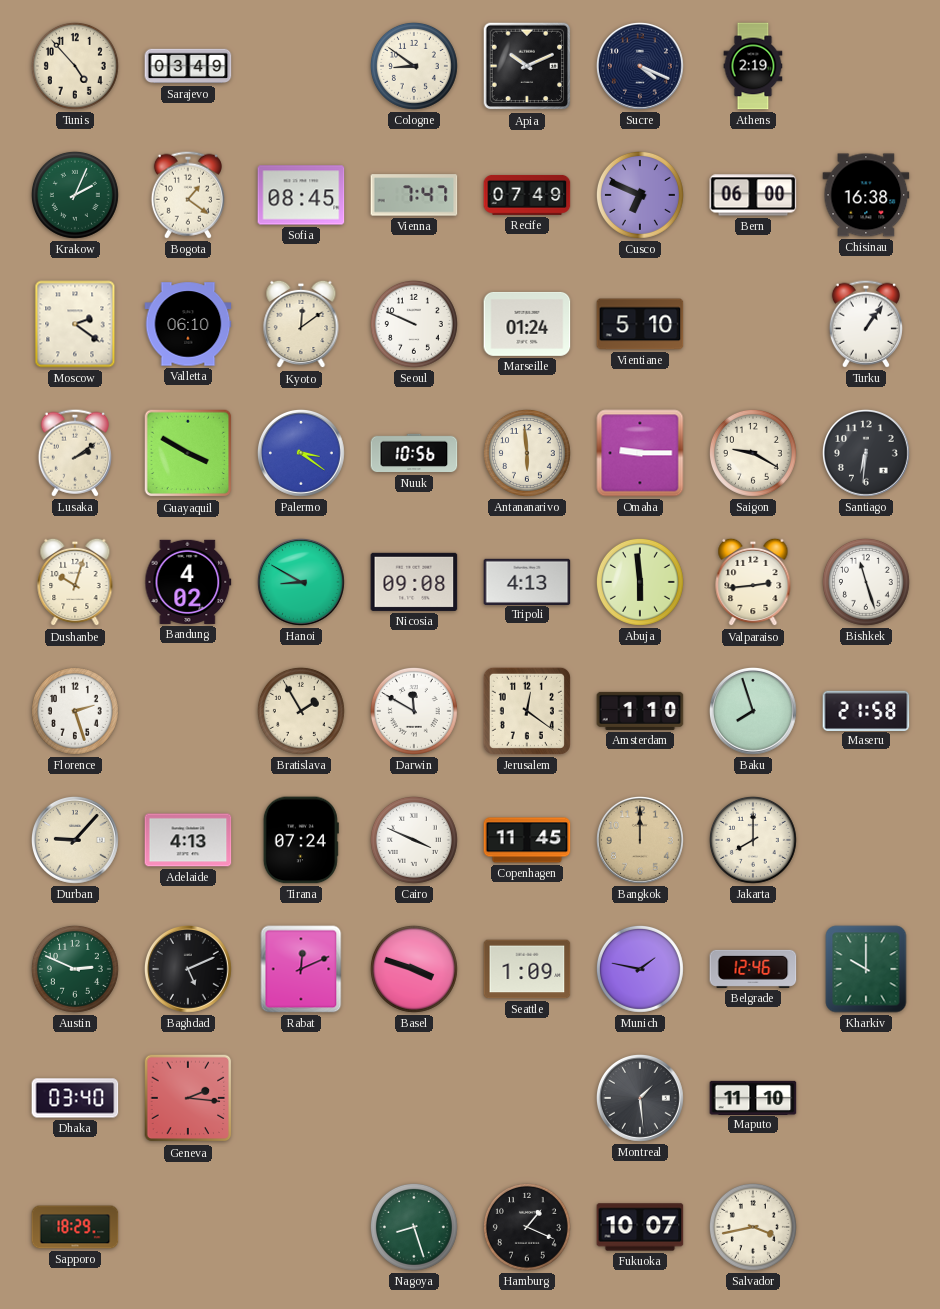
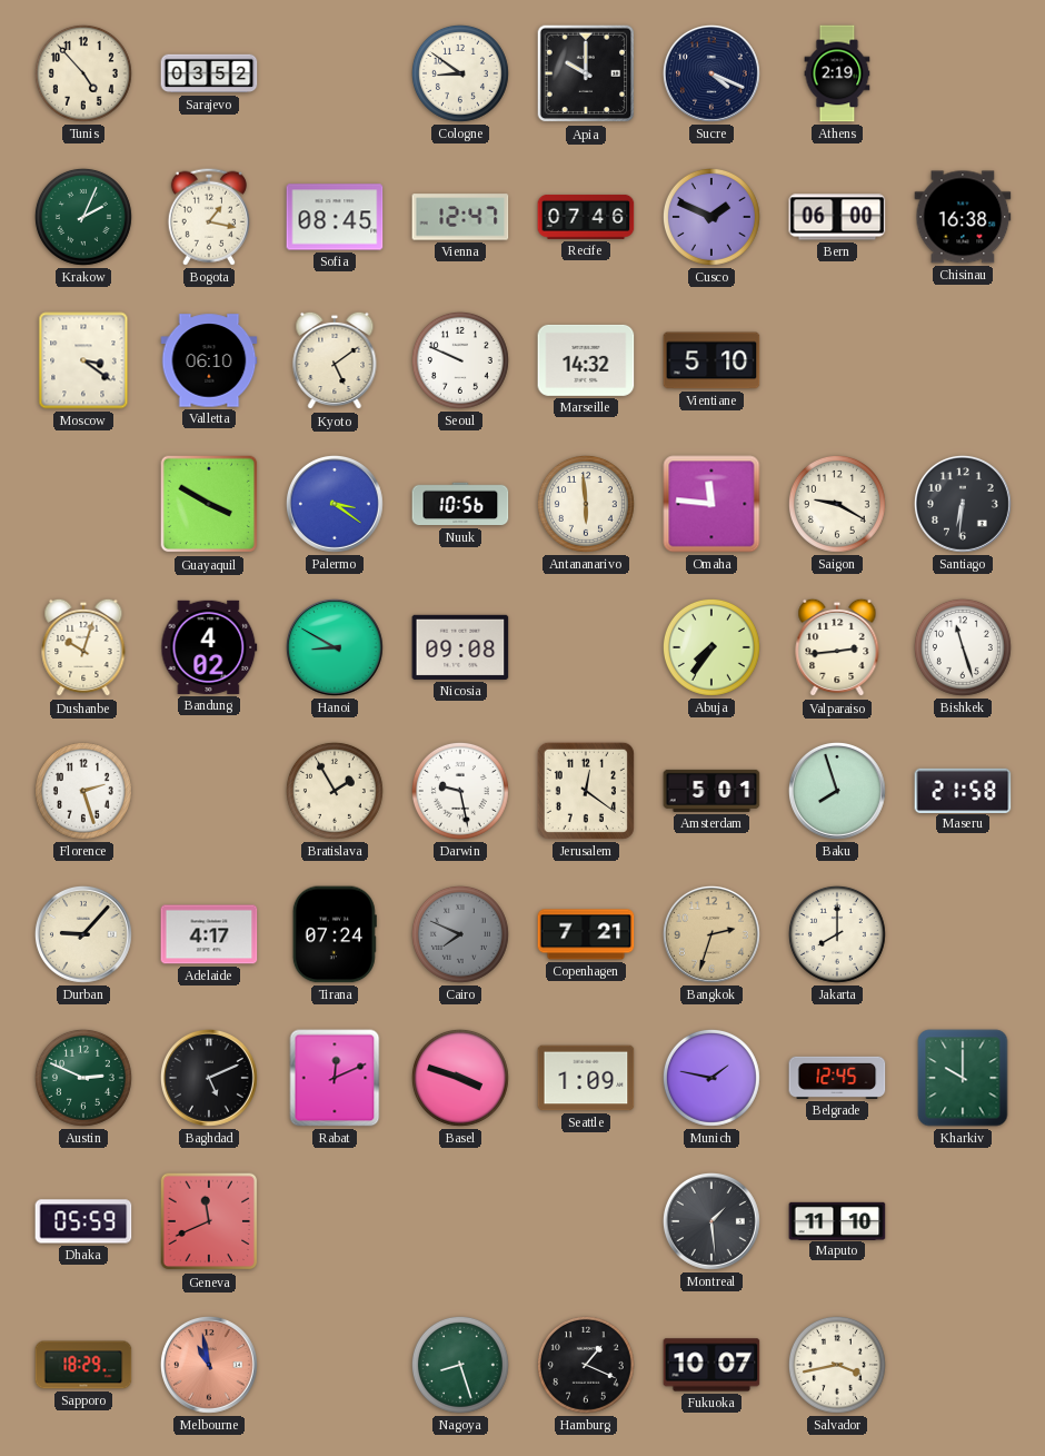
Sarajevo: 03:49 -> 03:52
Apia: 10:11 -> 10:00
Bogota: 1:21 -> 1:17
Vienna: 7:47 -> 12:47
Recife: 07:49 -> 07:46
Cusco: 6:49 -> 1:49
Moscow: 2:21 -> 3:21
Kyoto: 12:09 -> 5:09
Marseille: 01:24 -> 14:32
Turku: 1:06 -> none
Lusaka: 2:09 -> none
Omaha: 9:15 -> 11:46
Tripoli: 4:13 -> none
Abuja: 5:59 -> 7:36
Darwin: 11:50 -> 9:28
Amsterdam: 1:10 -> 5:01
Adelaide: 4:13 -> 4:17
Cairo: 3:49 -> 7:49
Cairo dial: white -> grey
Copenhagen: 11:45 -> 7:21
Bangkok: 12:00 -> 2:33
Belgrade: 12:46 -> 12:45
Dhaka: 03:40 -> 05:59
Geneva: 2:16 -> 11:41
Melbourne: none -> 10:58
